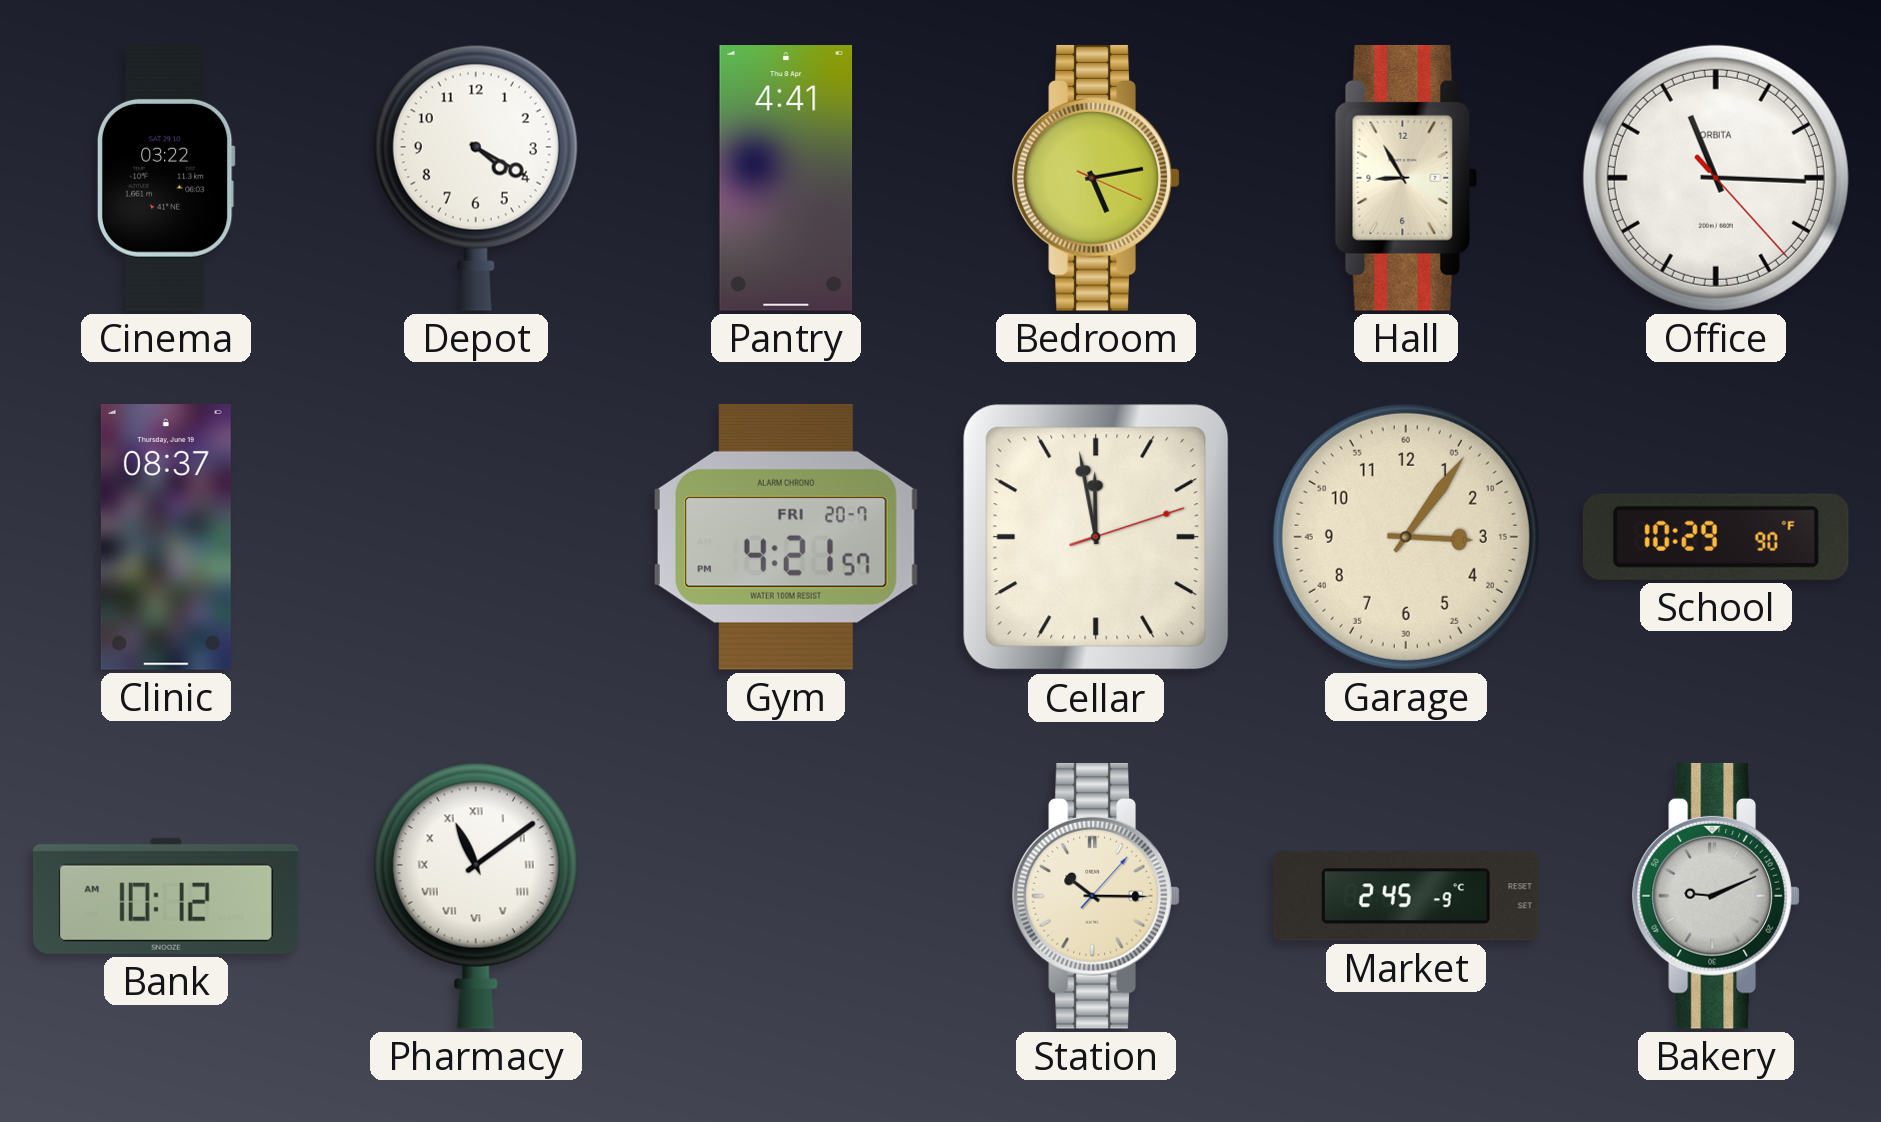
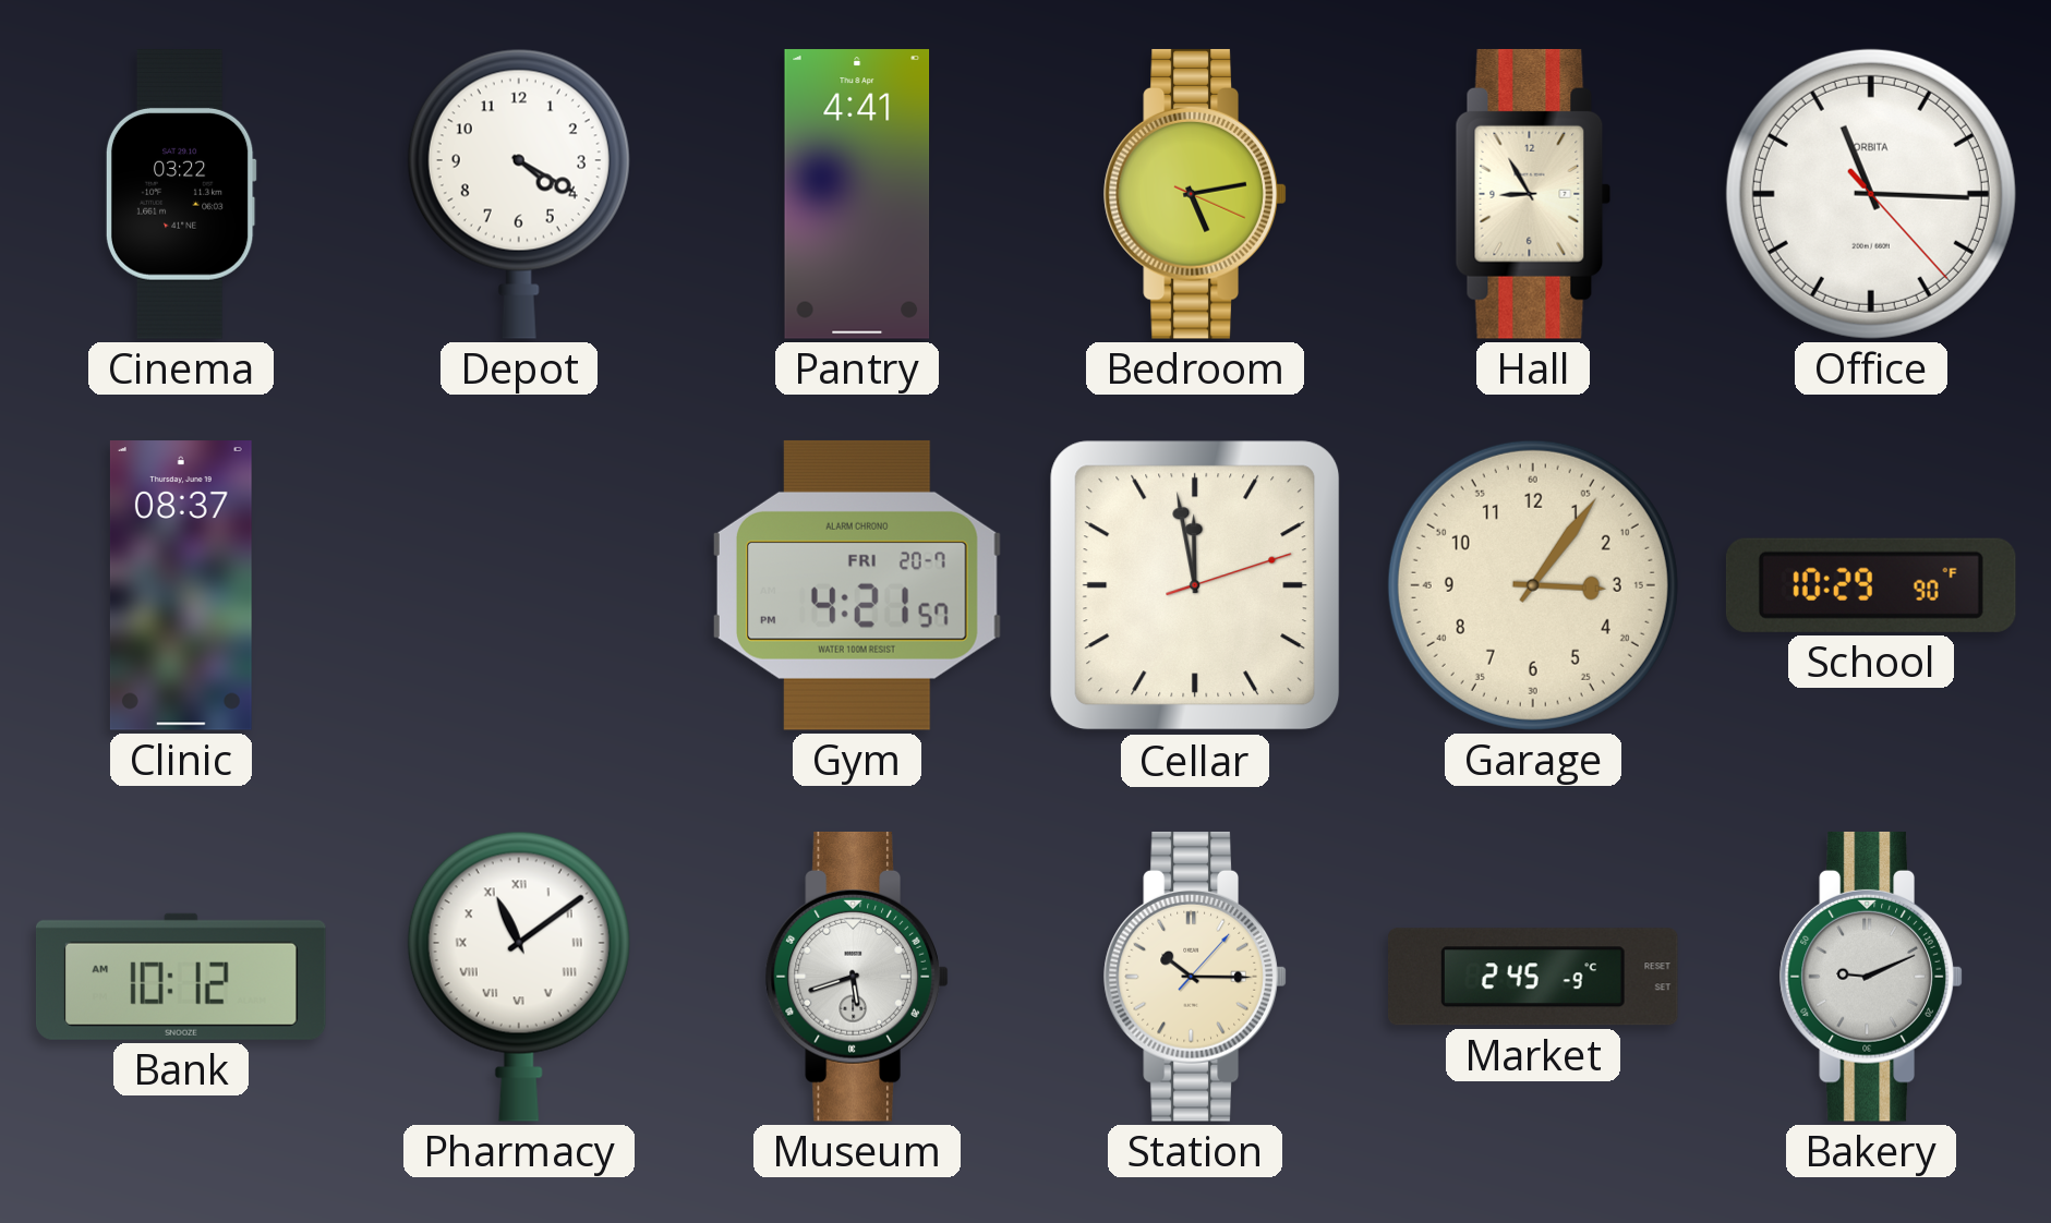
Museum: none -> 5:42
